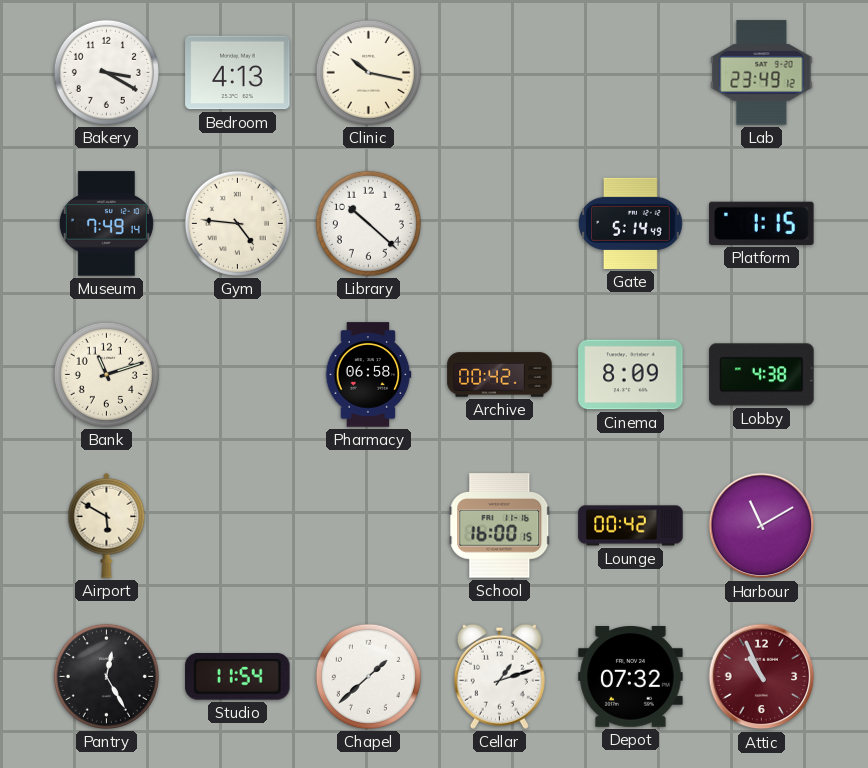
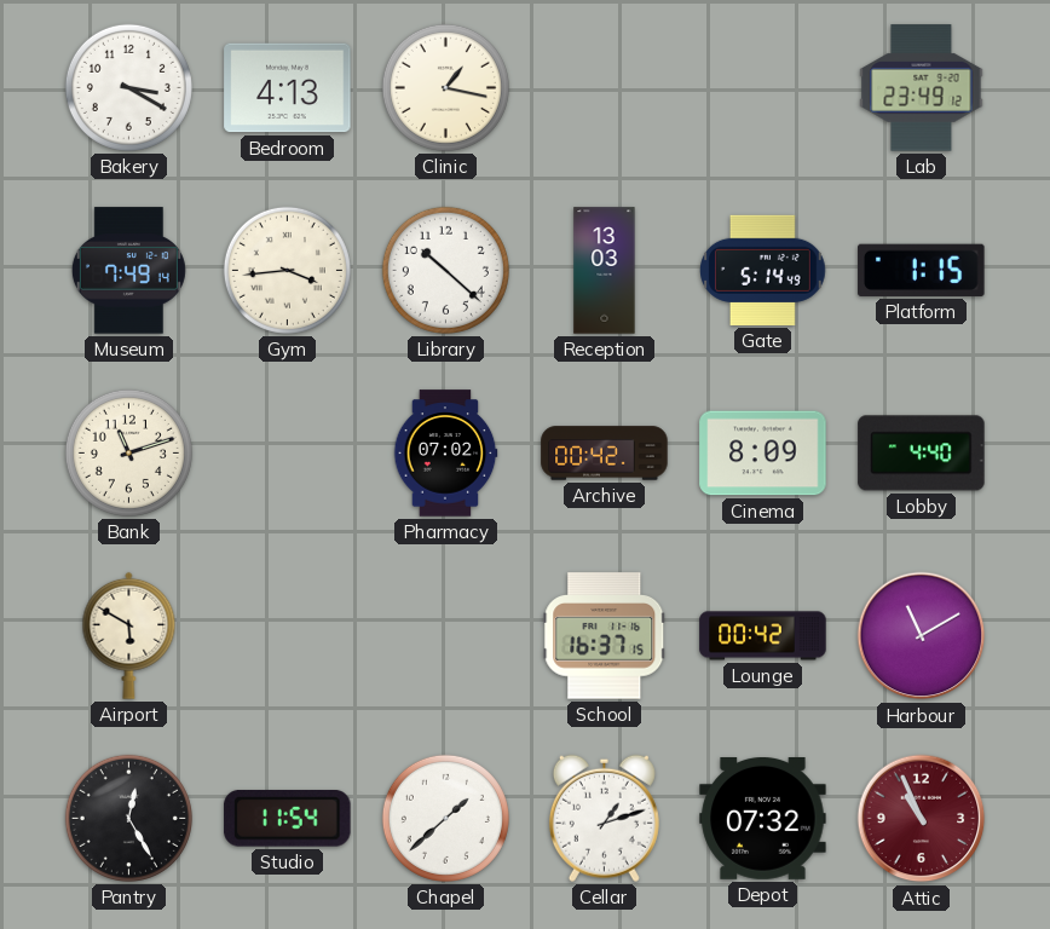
Clinic: 10:17 -> 1:17
Gym: 4:46 -> 3:44
Reception: none -> 13:03
Pharmacy: 06:58 -> 07:02
Lobby: 4:38 -> 4:40
School: 16:00 -> 16:37
